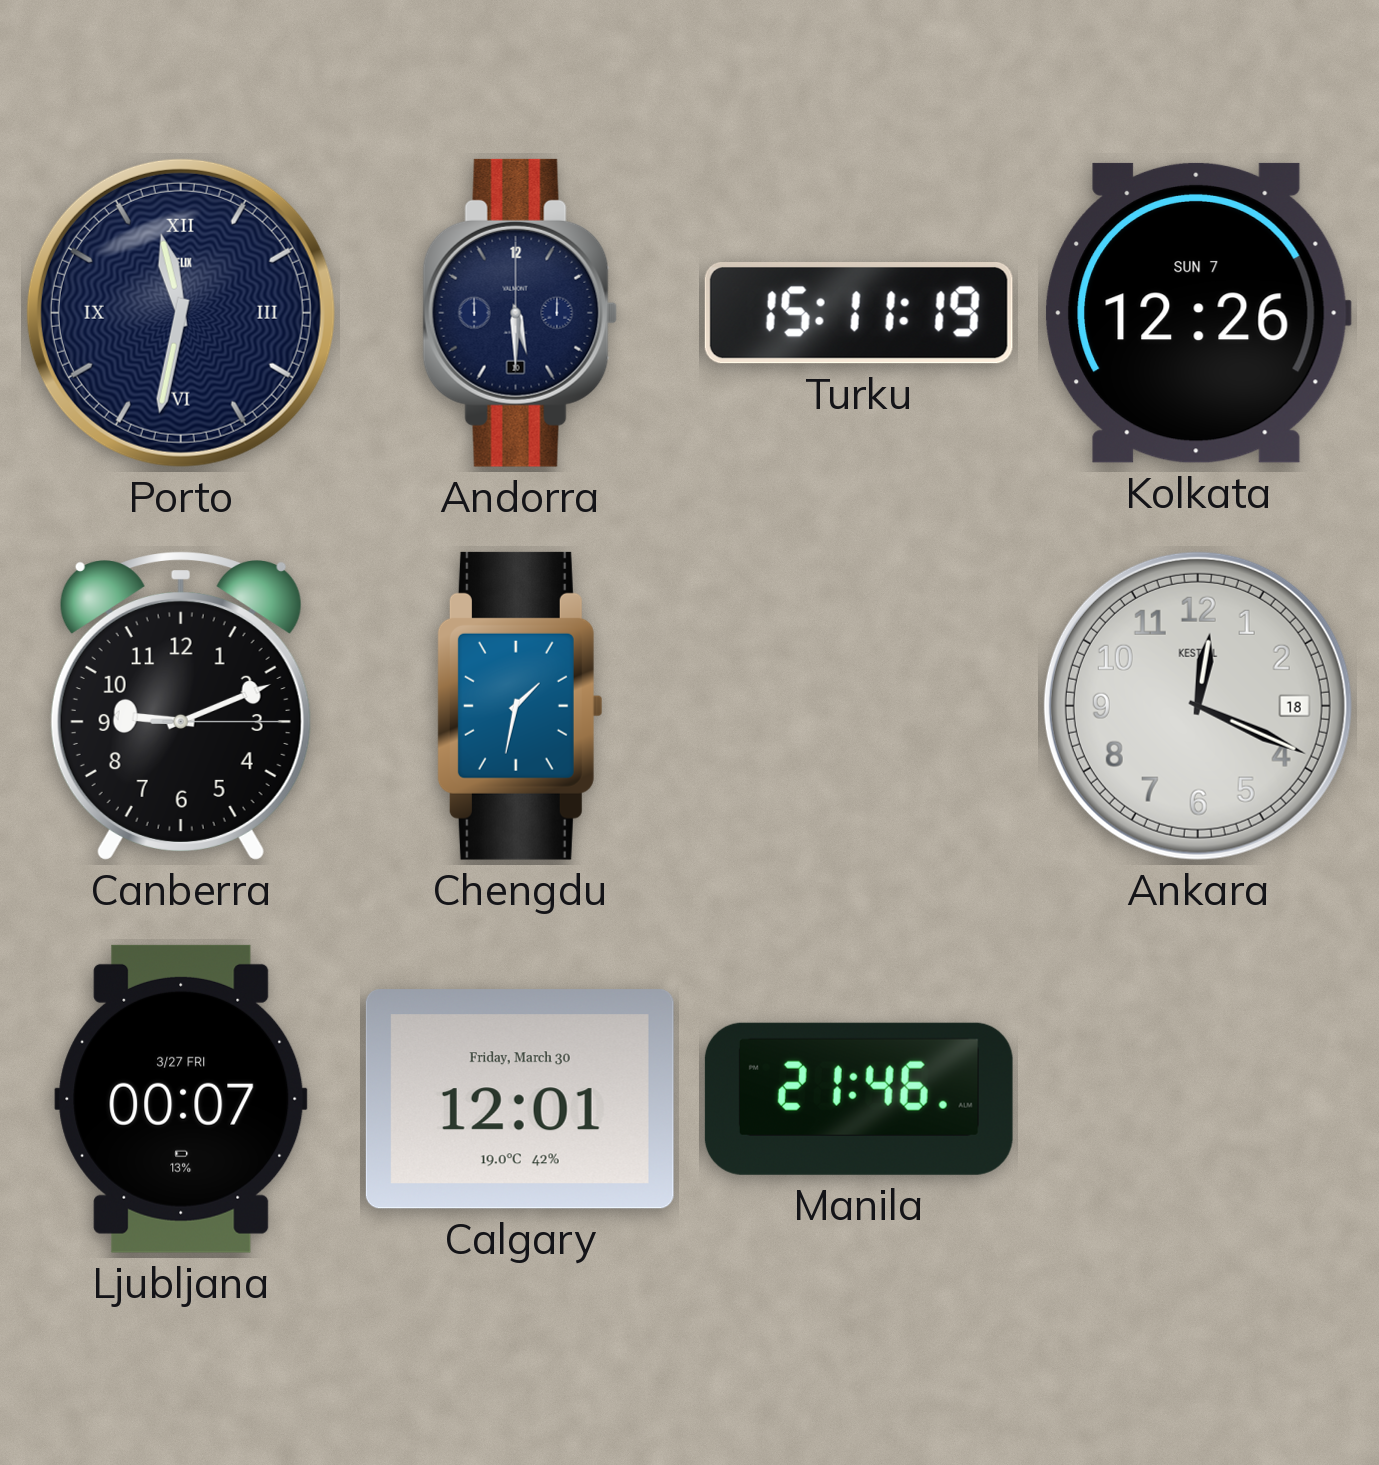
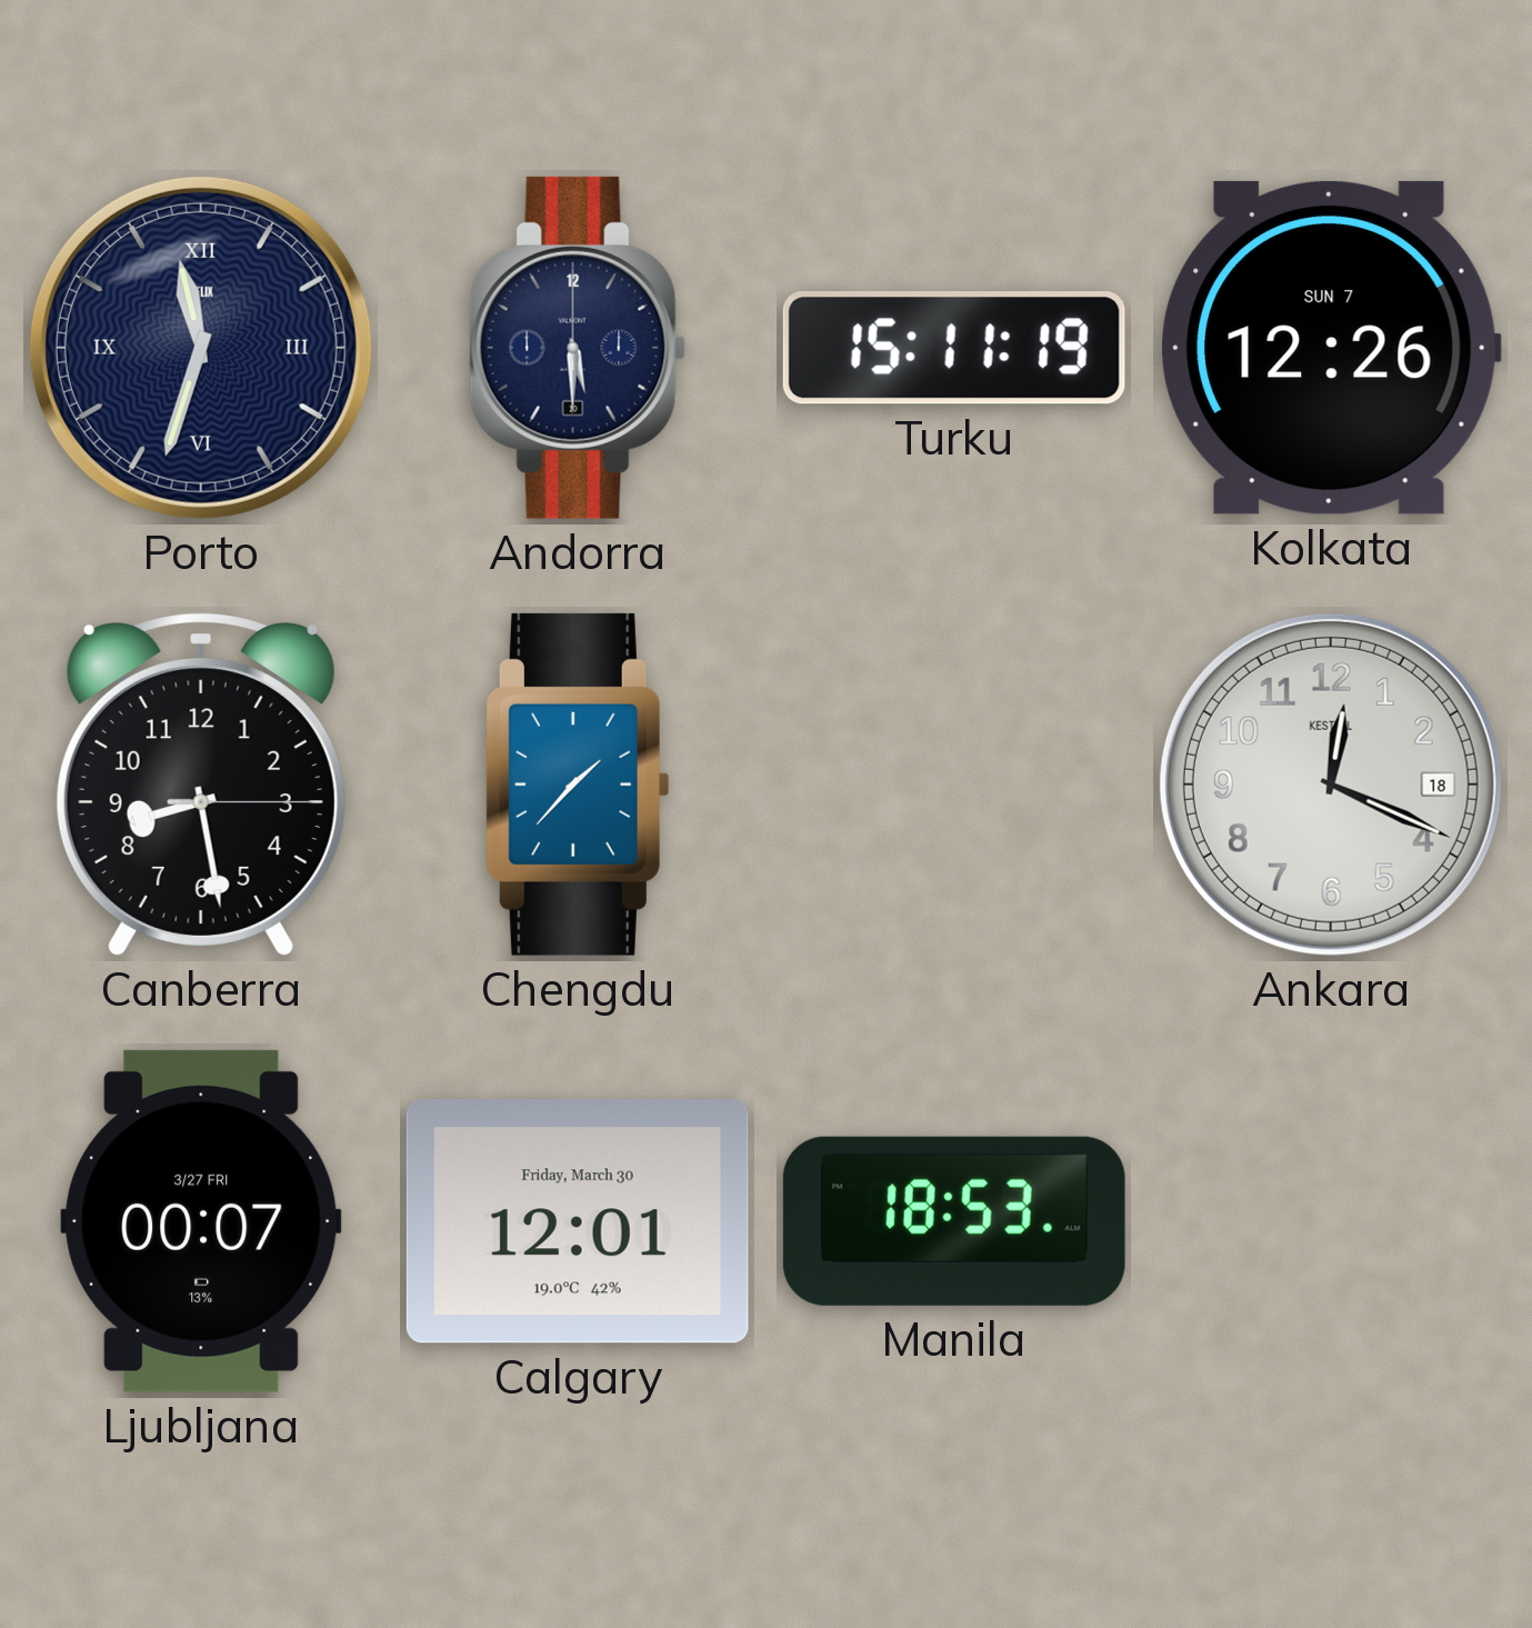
Porto: 11:32 -> 11:33
Canberra: 9:11 -> 8:28
Chengdu: 1:32 -> 1:37
Manila: 21:46 -> 18:53
